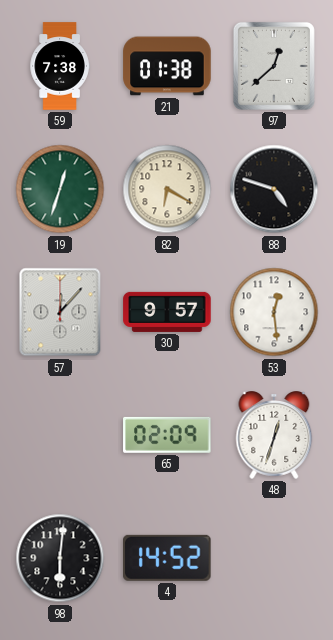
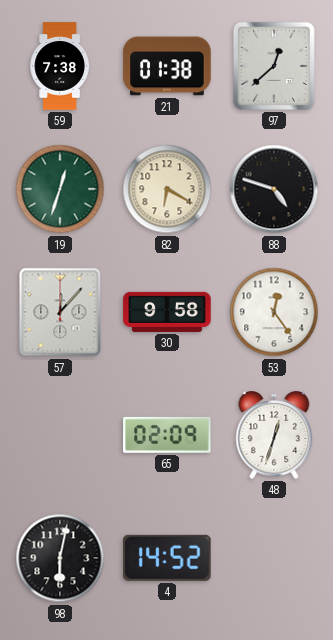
30: 9:57 -> 9:58
53: 12:29 -> 12:24
98: 6:01 -> 6:02
